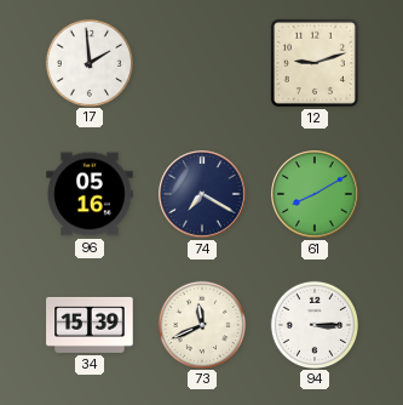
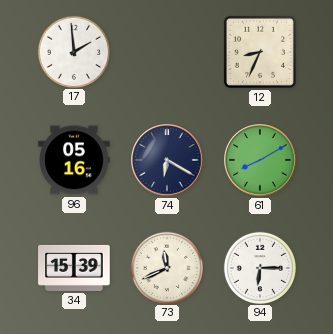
12: 9:12 -> 8:34
74: 7:20 -> 6:20
94: 3:15 -> 6:15
